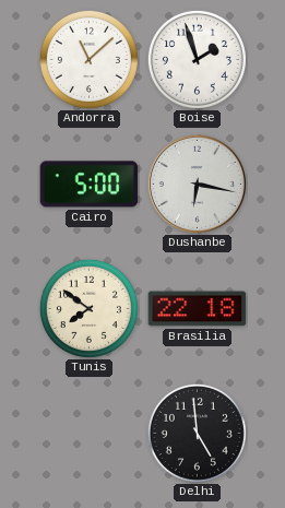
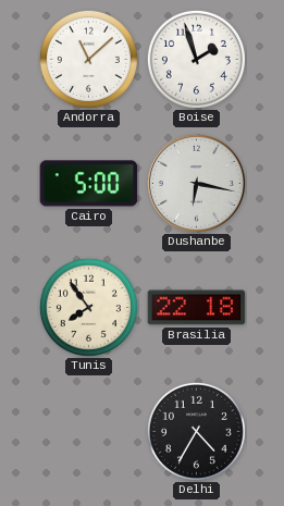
Tunis: 7:51 -> 7:54
Delhi: 4:59 -> 4:35
